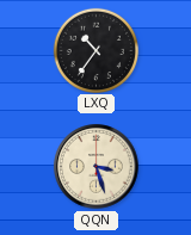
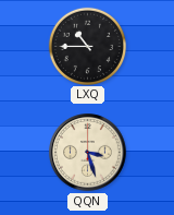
LXQ: 10:36 -> 10:45
